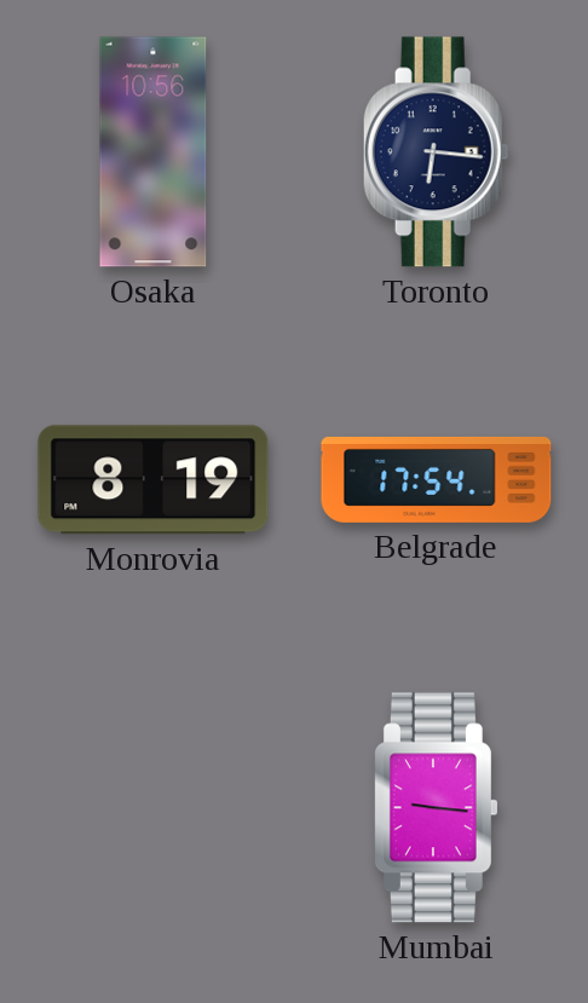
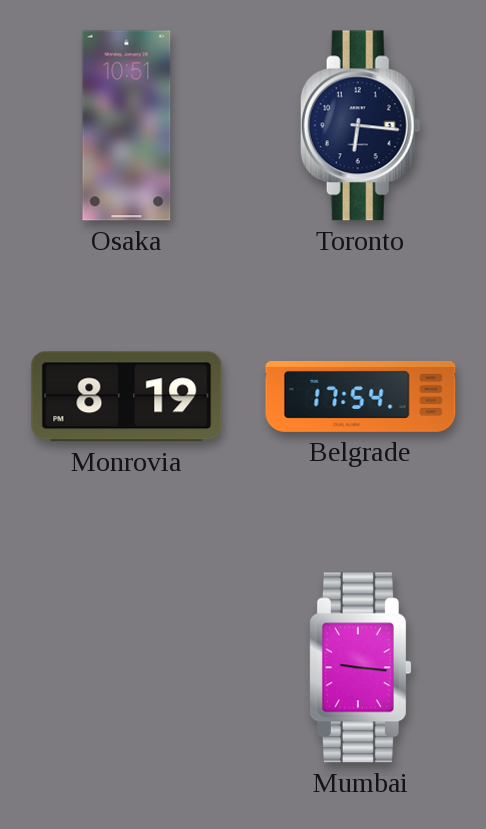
Osaka: 10:56 -> 10:51
